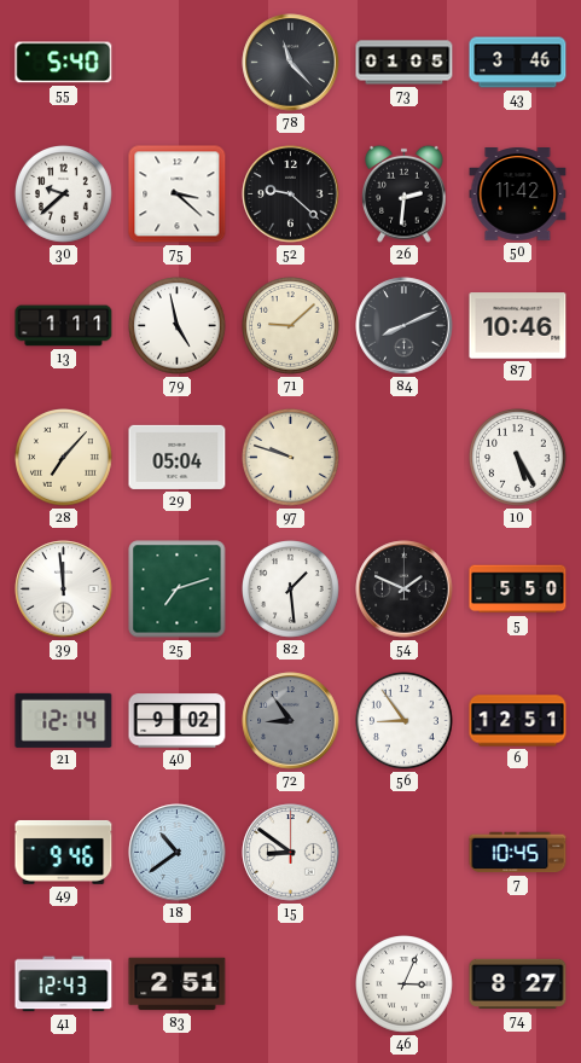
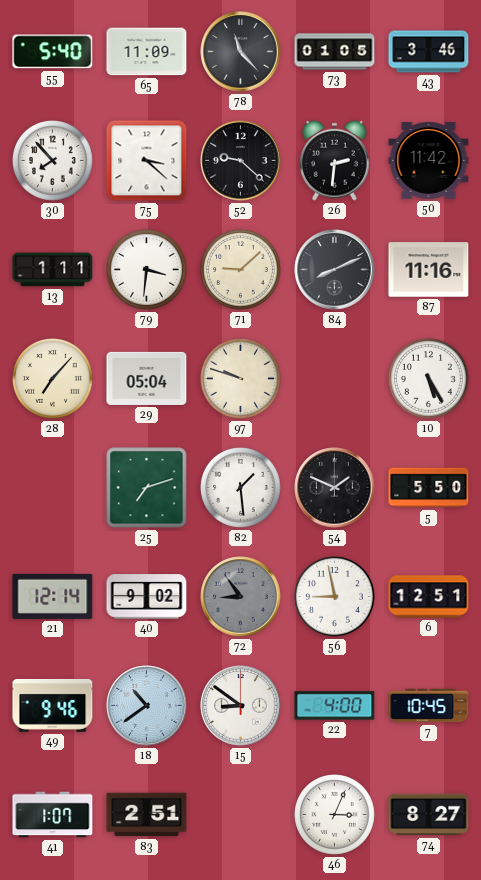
65: none -> 11:09
30: 9:38 -> 7:53
79: 4:58 -> 3:31
87: 10:46 -> 11:16
39: 11:59 -> none
56: 8:54 -> 8:58
22: none -> 4:00
41: 12:43 -> 1:07
